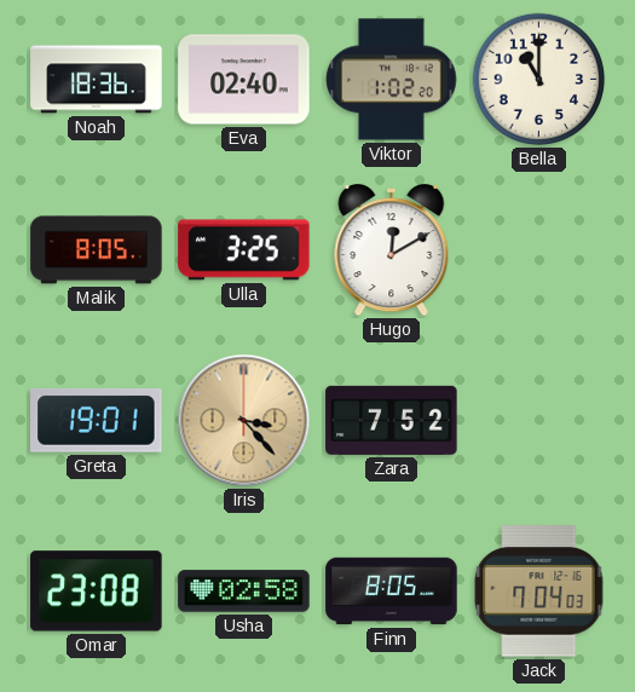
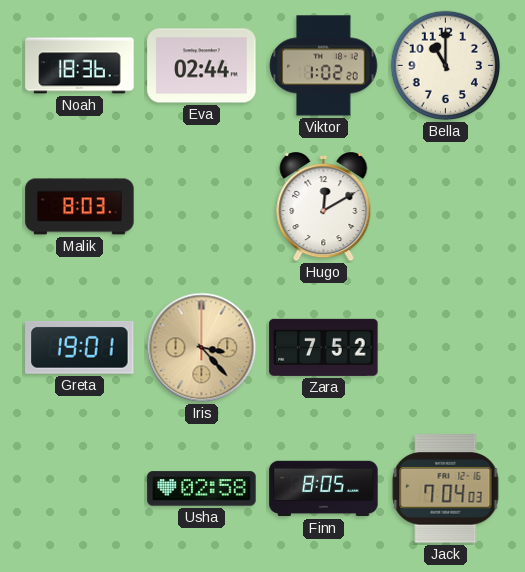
Eva: 02:40 -> 02:44
Malik: 8:05 -> 8:03
Ulla: 3:25 -> none
Omar: 23:08 -> none
